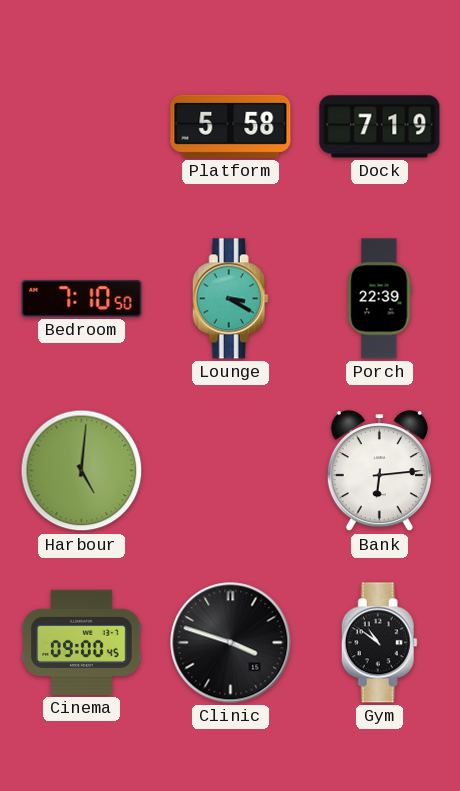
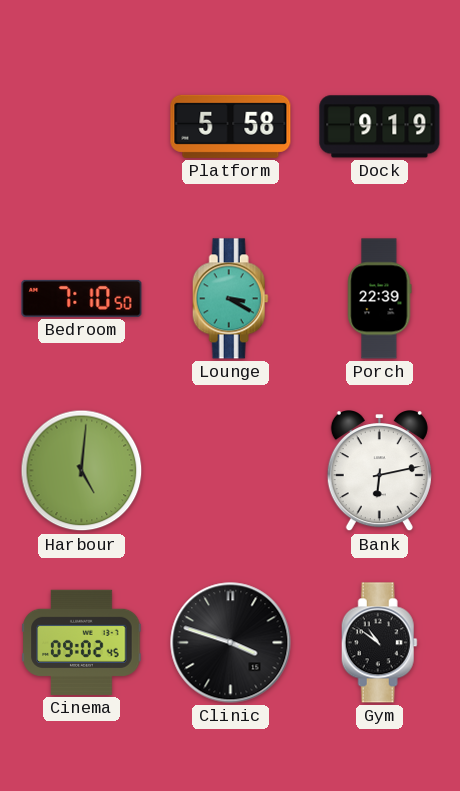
Dock: 7:19 -> 9:19
Bank: 6:14 -> 6:13
Cinema: 09:00 -> 09:02
